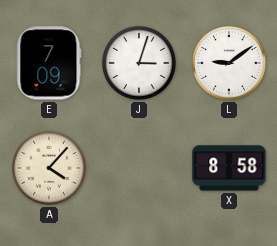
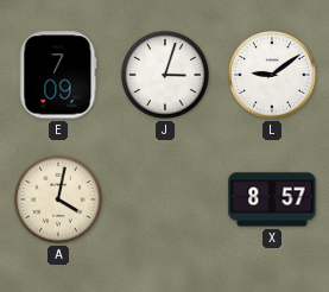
A: 4:07 -> 4:02
X: 8:58 -> 8:57
